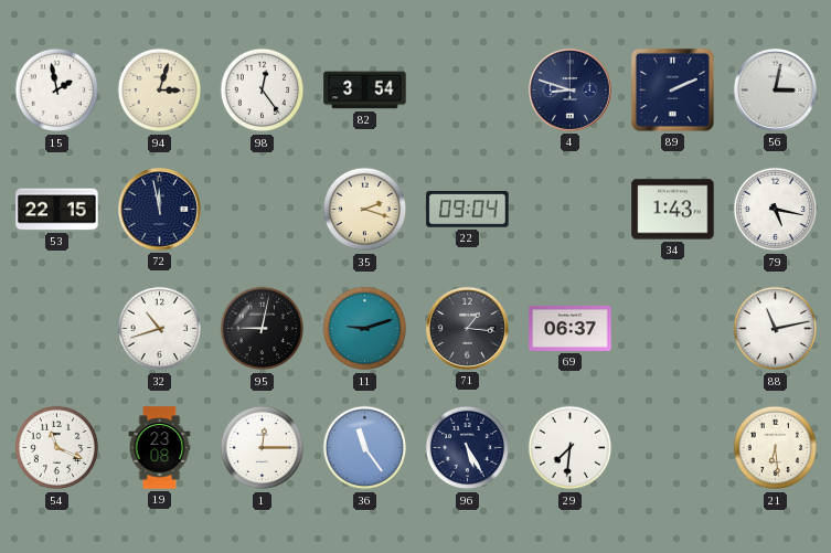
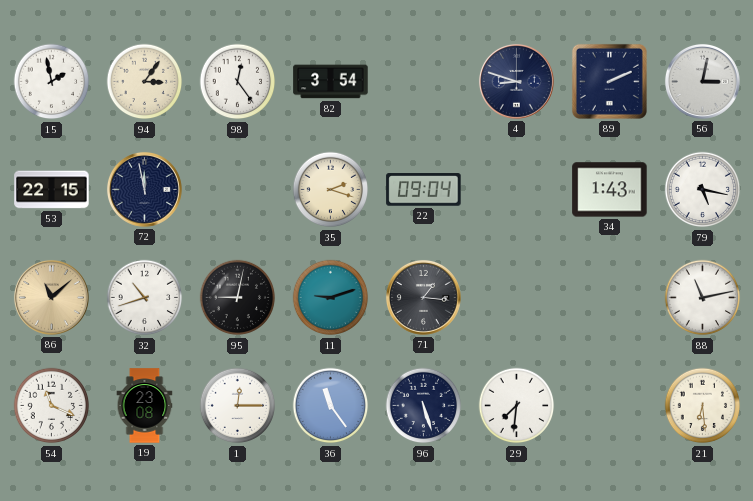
94: 3:03 -> 3:06
86: none -> 11:08
69: 06:37 -> none
96: 5:25 -> 5:27
